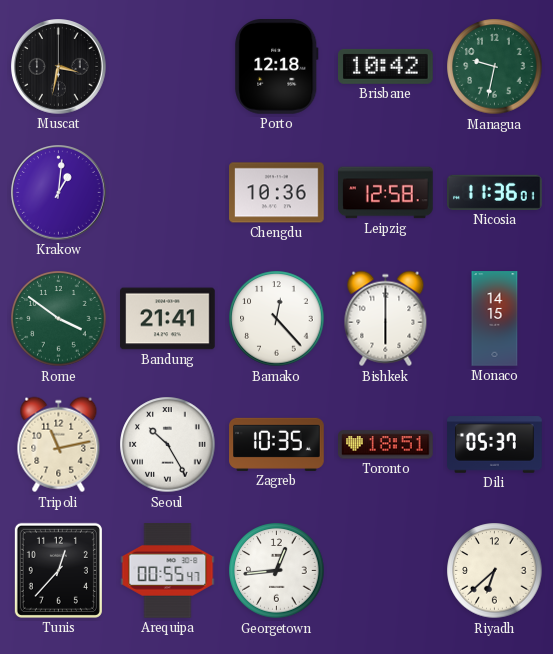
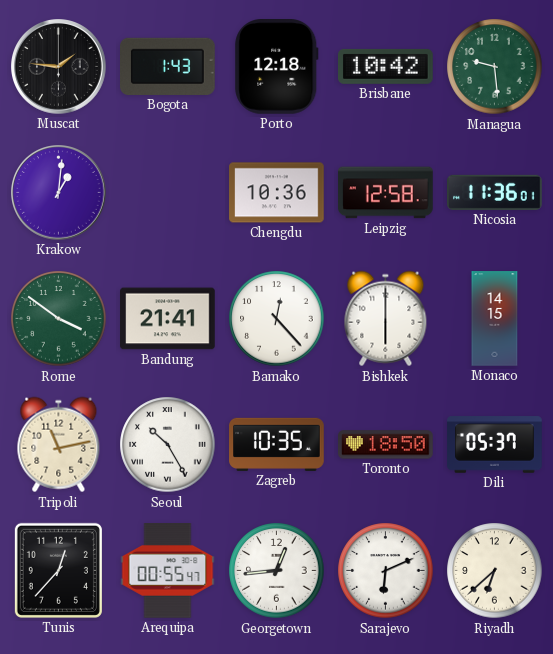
Muscat: 3:32 -> 1:46
Bogota: none -> 1:43
Managua: 9:32 -> 9:29
Toronto: 18:51 -> 18:50
Sarajevo: none -> 6:11
